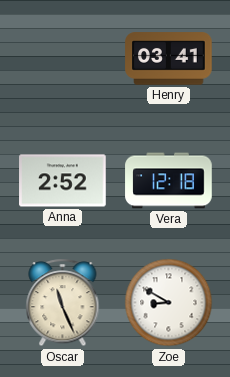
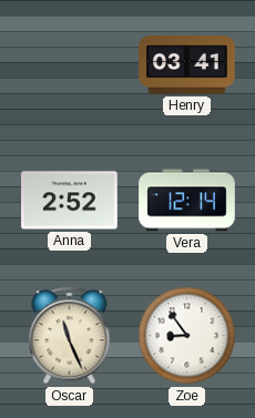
Vera: 12:18 -> 12:14
Zoe: 8:50 -> 8:54
